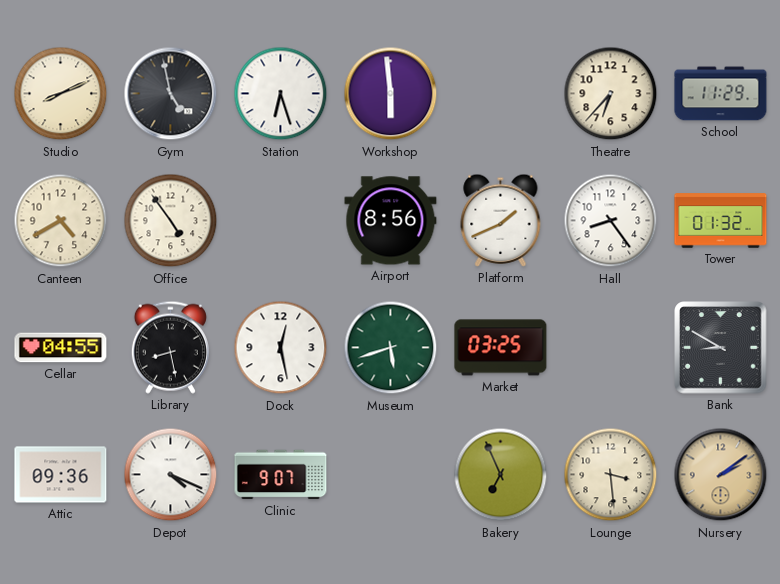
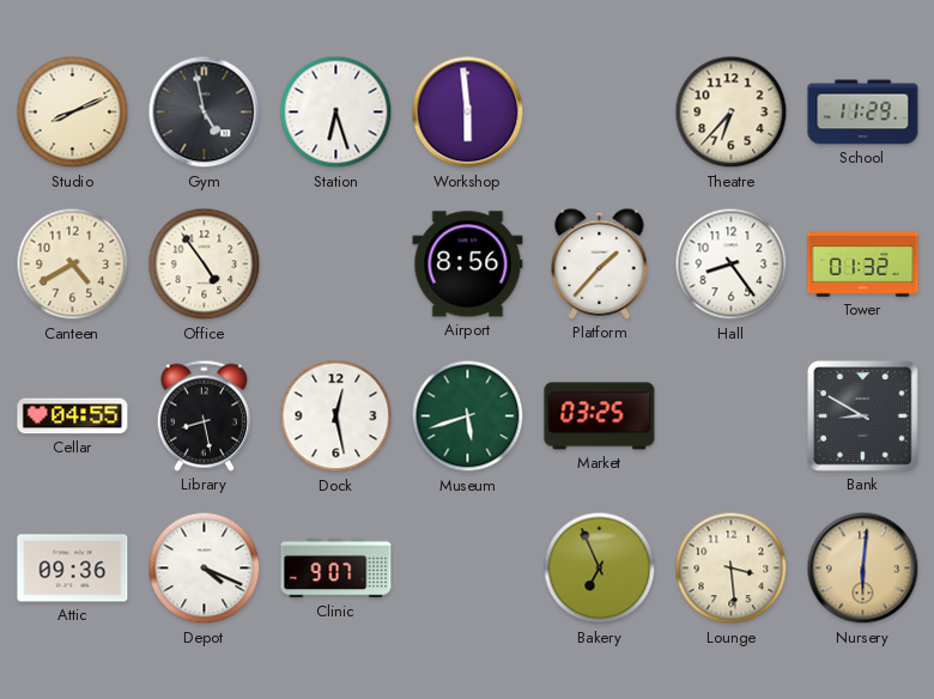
Platform: 1:41 -> 1:37
Nursery: 2:09 -> 6:01
